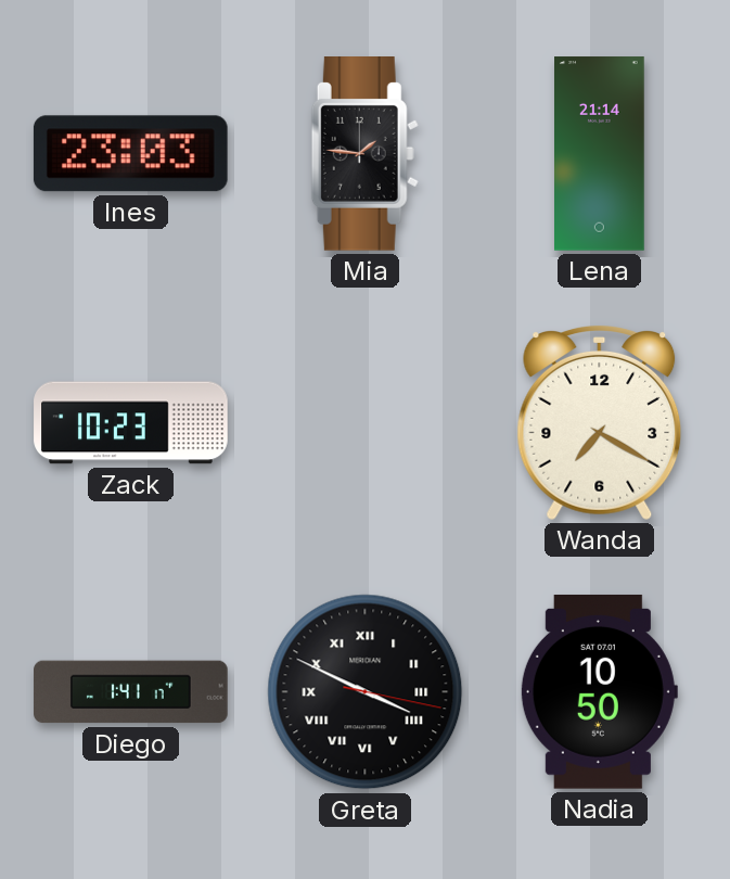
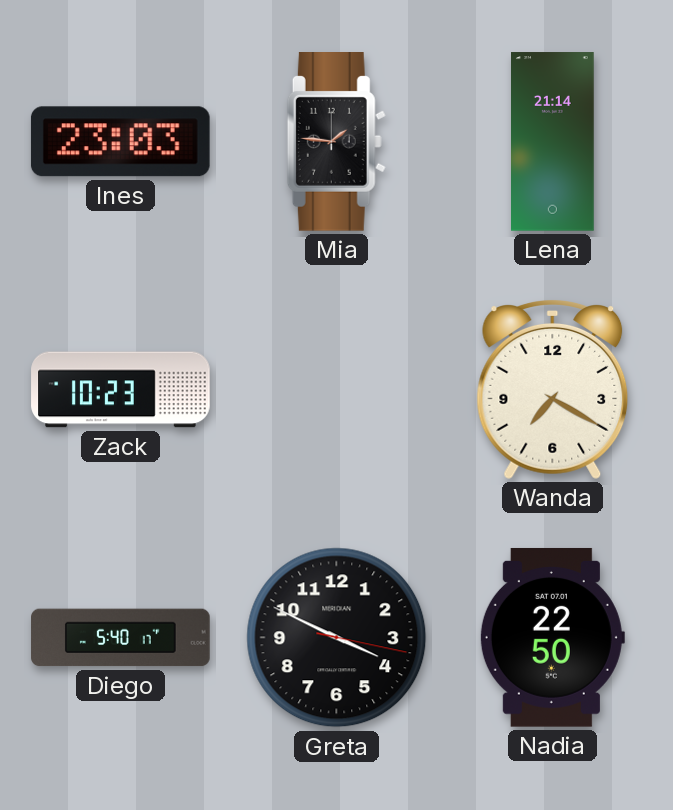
Diego: 1:41 -> 5:40
Greta numerals: Roman -> Arabic
Nadia: 10:50 -> 22:50
